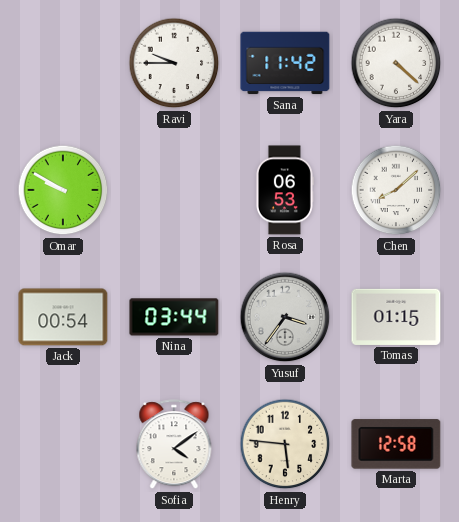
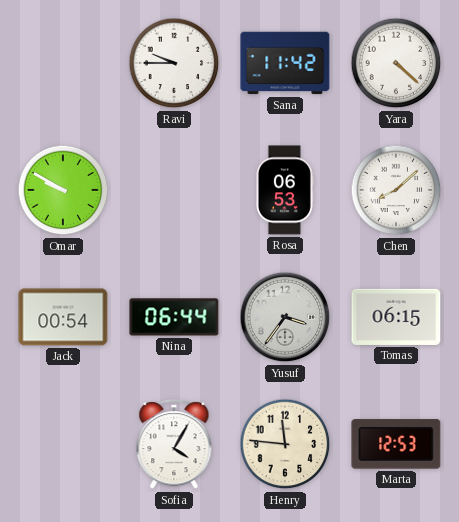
Nina: 03:44 -> 06:44
Tomas: 01:15 -> 06:15
Sofia: 4:09 -> 4:05
Henry: 5:46 -> 11:46
Marta: 12:58 -> 12:53
